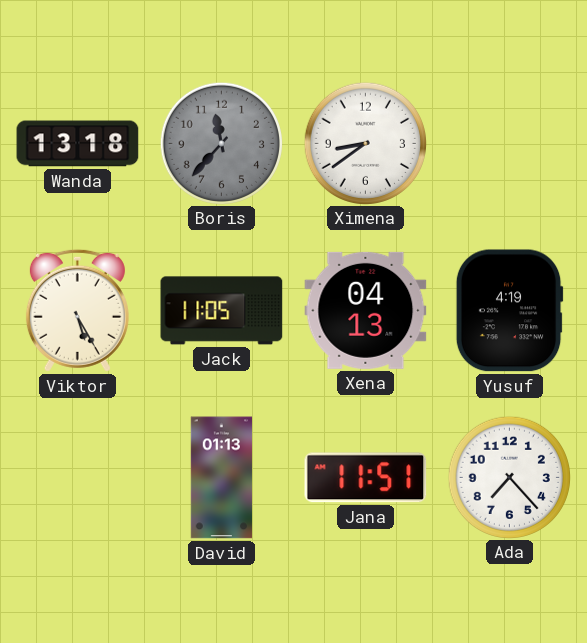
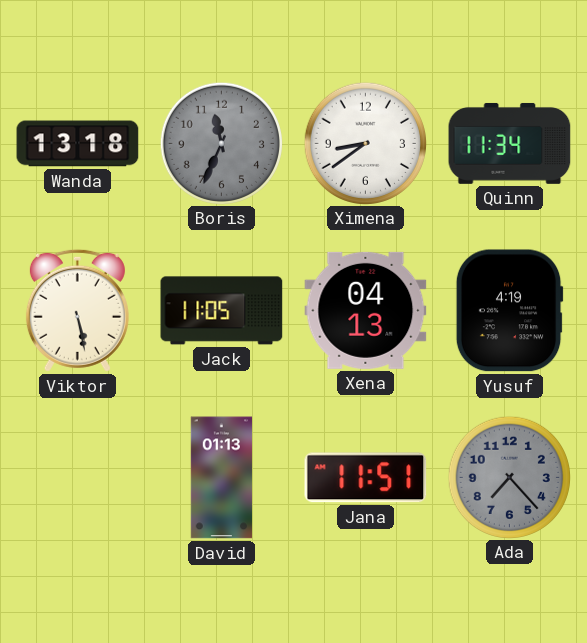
Boris: 11:37 -> 11:34
Quinn: none -> 11:34
Viktor: 5:25 -> 5:28
Ada dial: white -> grey
